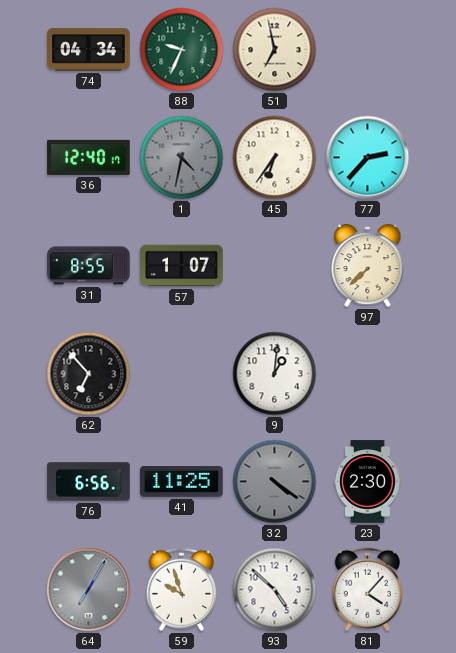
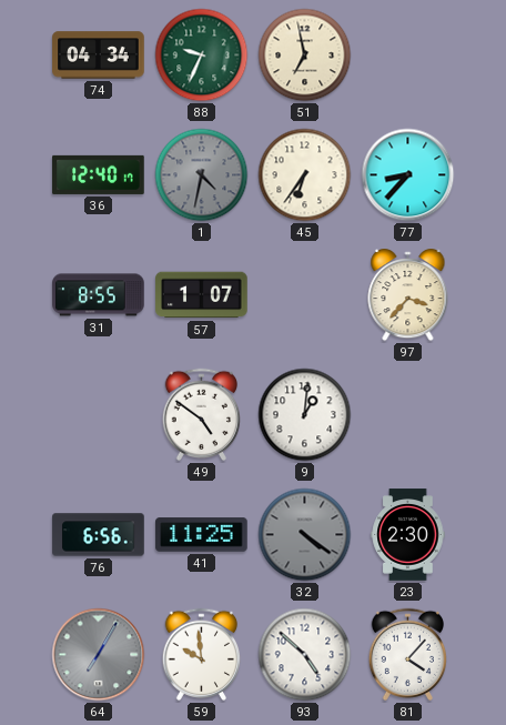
77: 2:37 -> 8:37
97: 7:38 -> 3:37
62: 6:53 -> none
49: none -> 4:51
59: 9:57 -> 9:59
